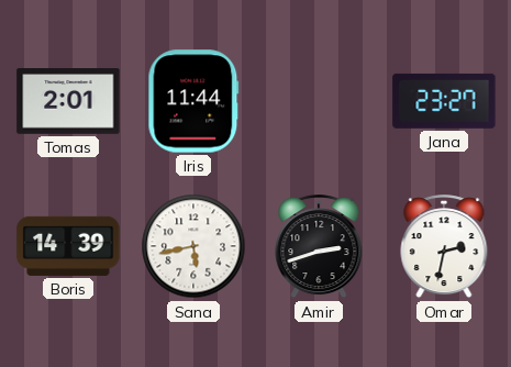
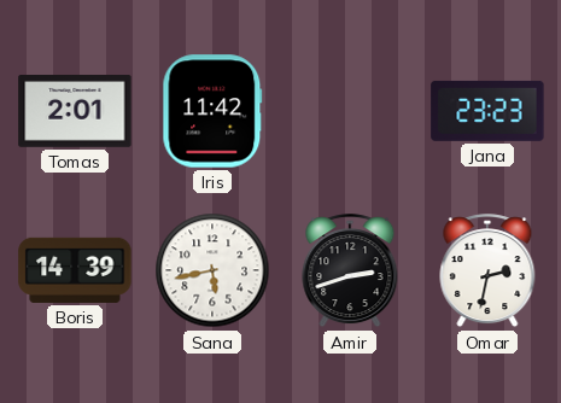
Iris: 11:44 -> 11:42
Jana: 23:27 -> 23:23
